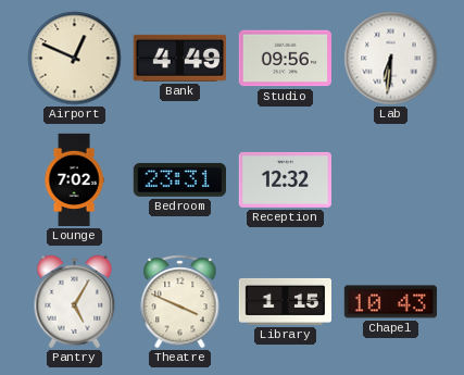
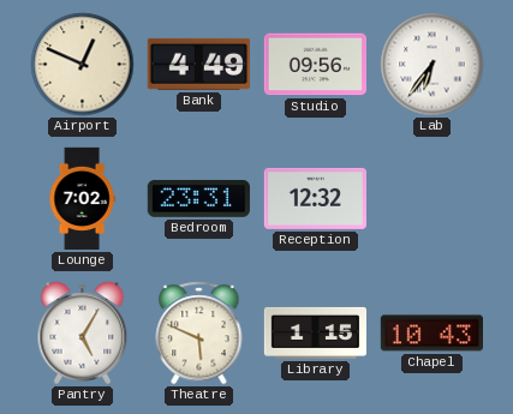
Lab: 6:31 -> 6:36
Theatre: 3:49 -> 5:49
